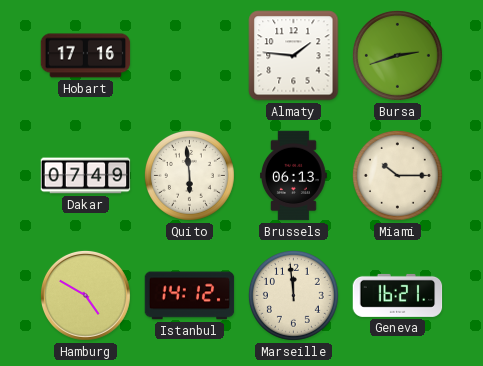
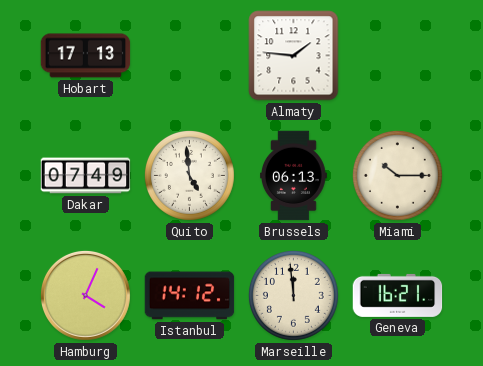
Hobart: 17:16 -> 17:13
Bursa: 2:42 -> none
Quito: 5:59 -> 4:59
Hamburg: 4:50 -> 4:04
